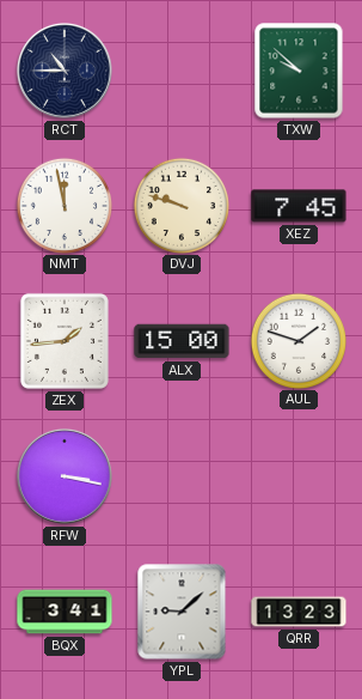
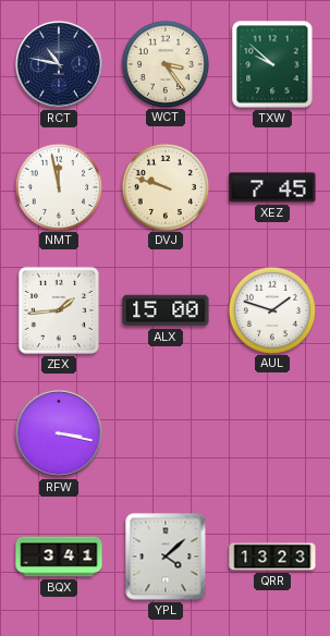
RCT: 10:45 -> 10:47
WCT: none -> 3:24
YPL: 9:08 -> 4:08
